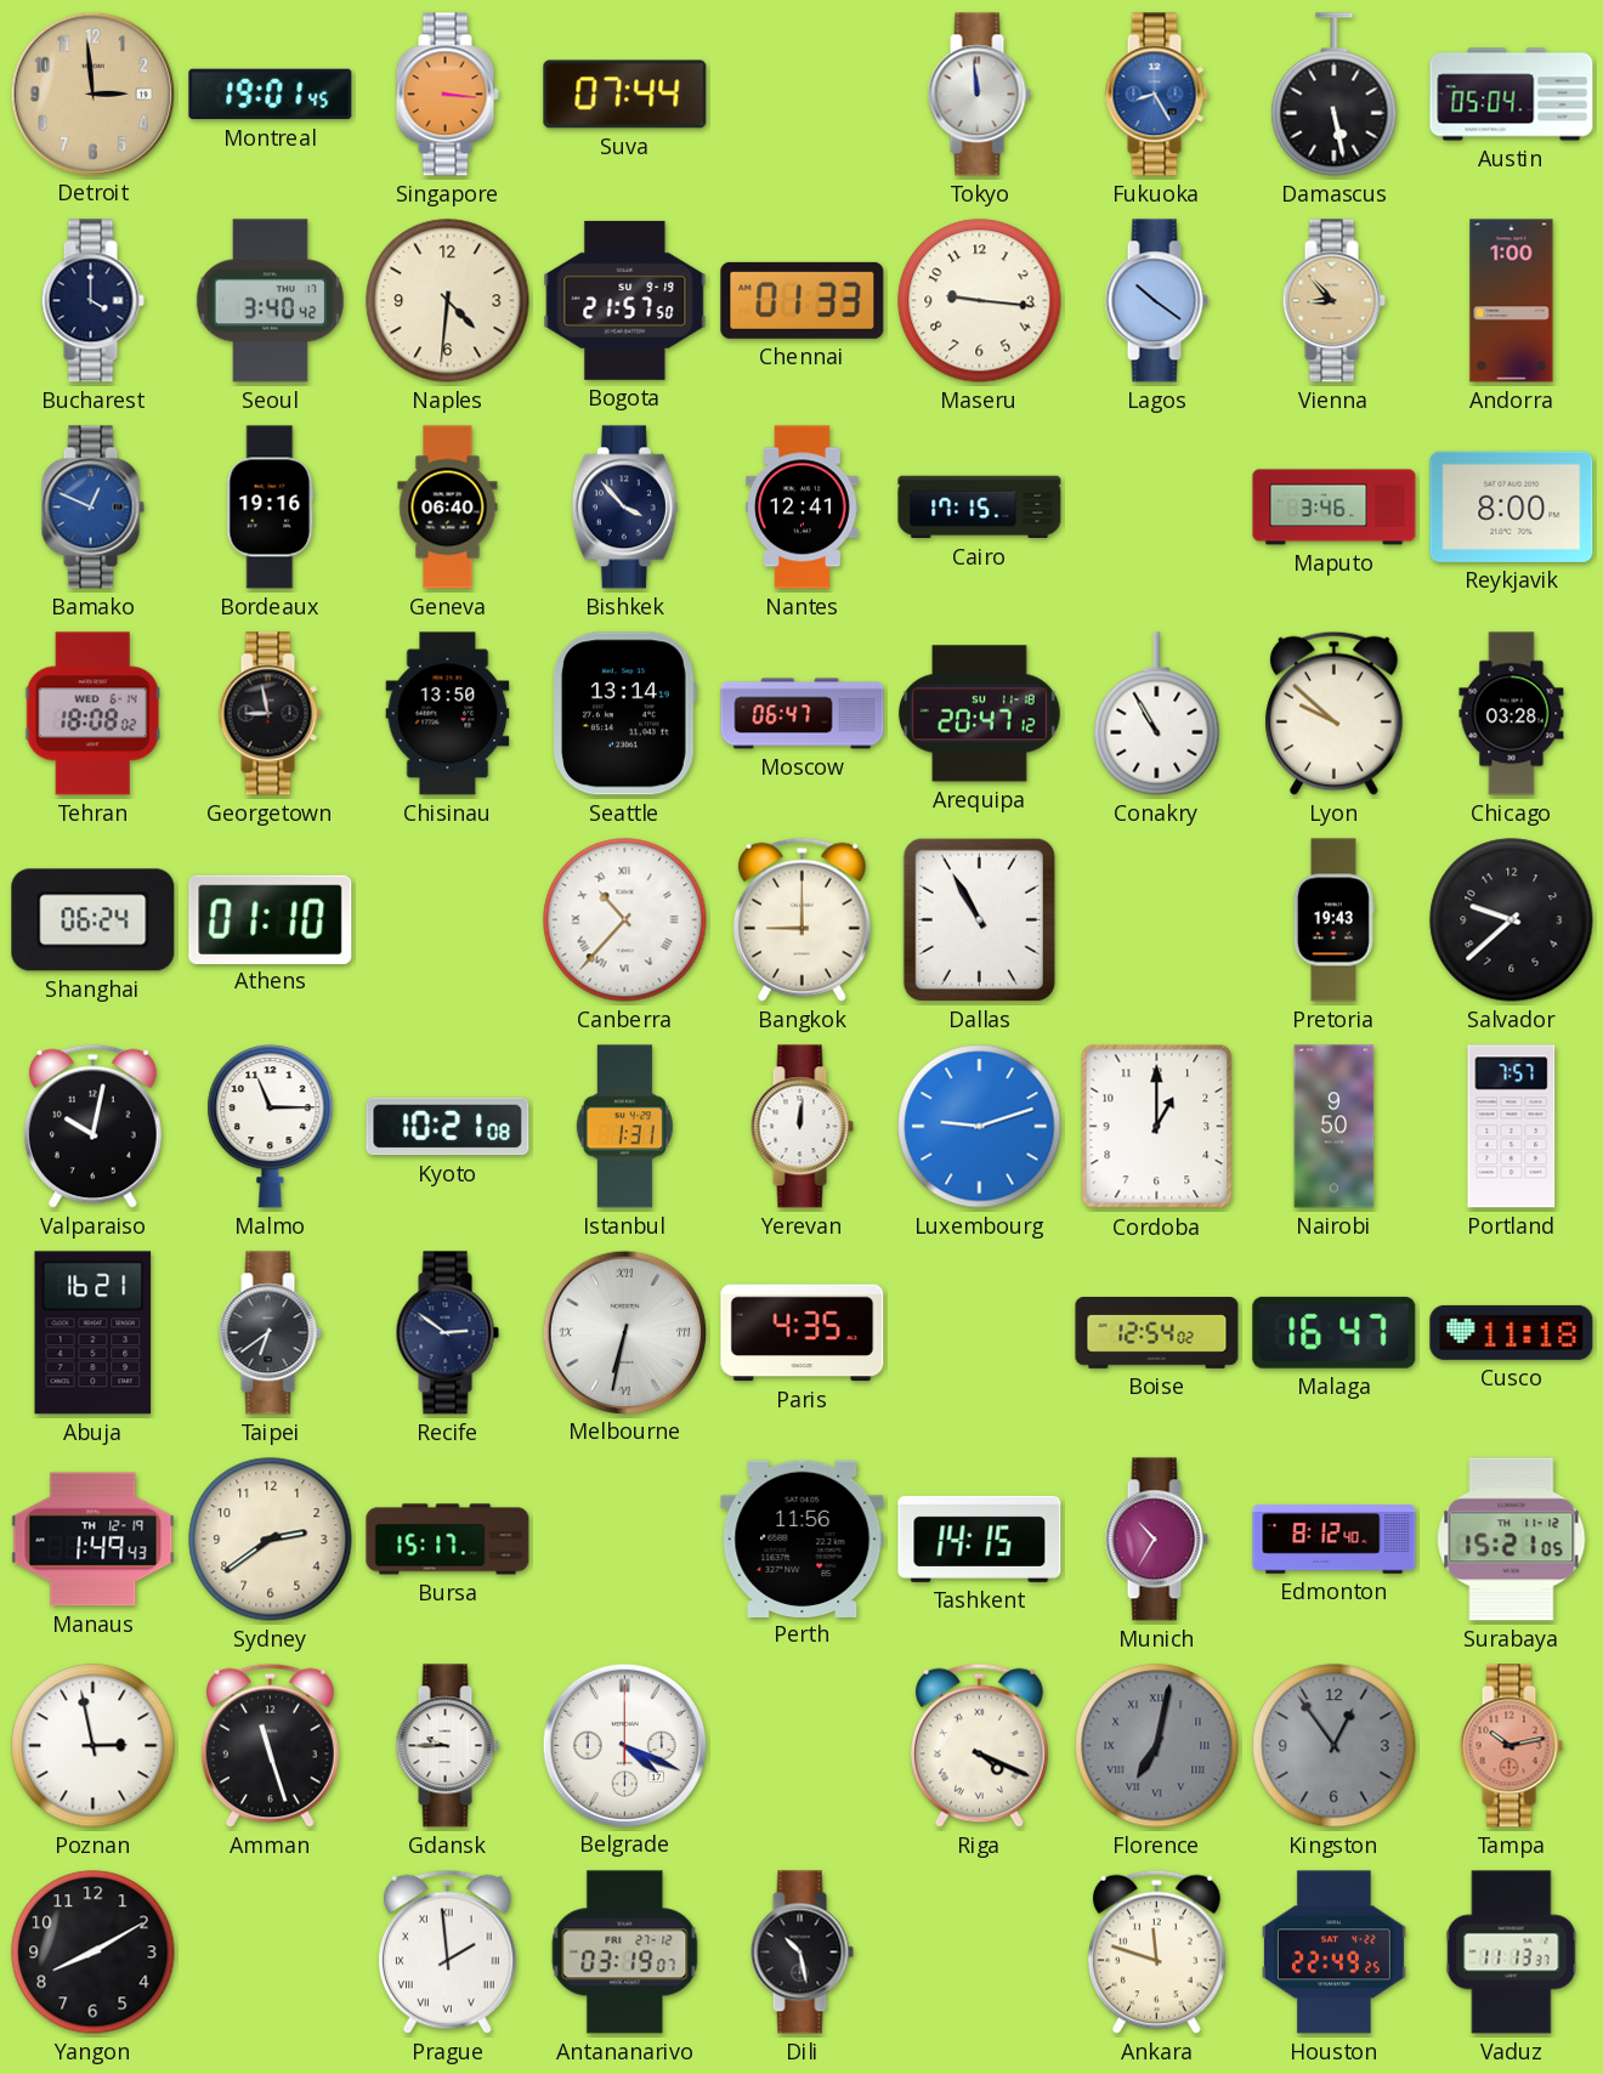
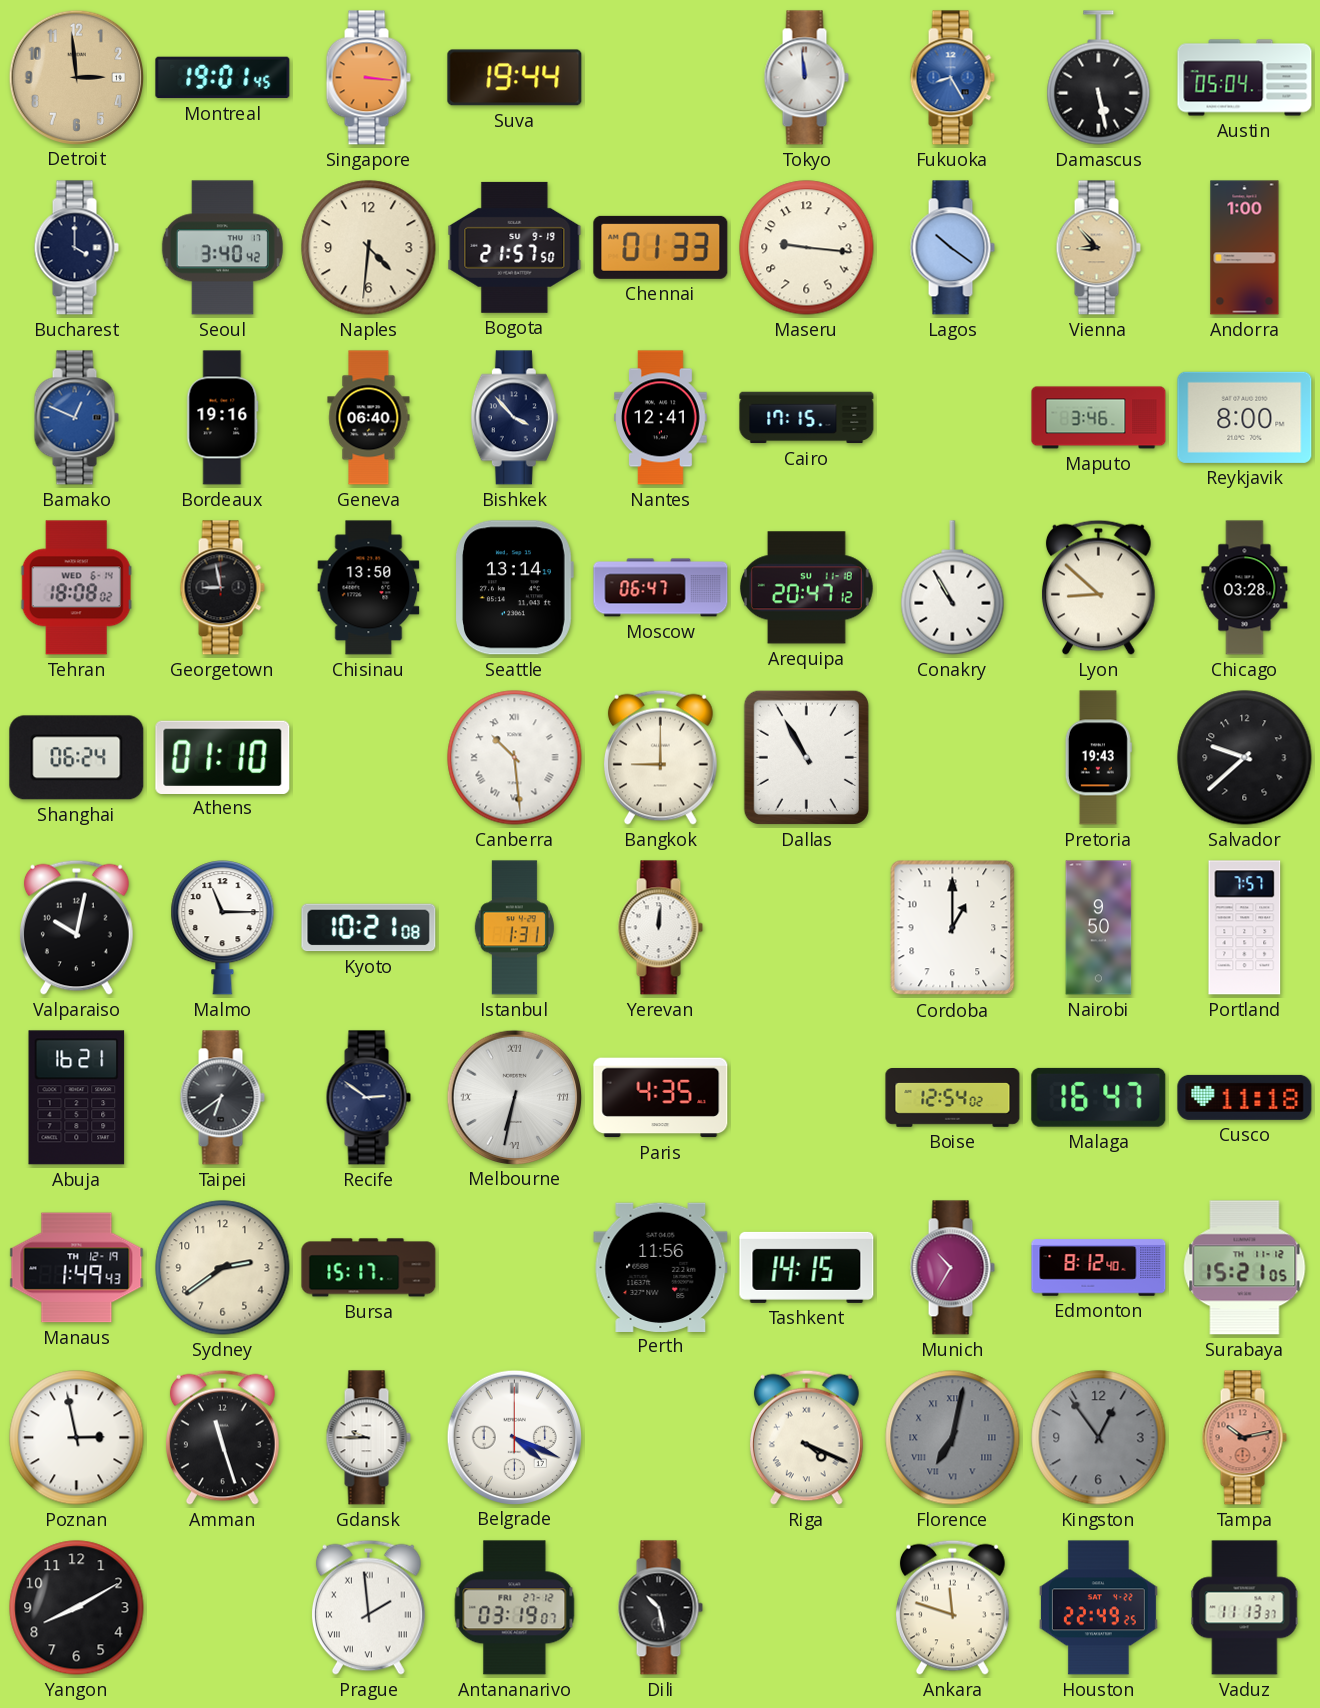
Suva: 07:44 -> 19:44
Lyon: 9:52 -> 8:52
Canberra: 10:37 -> 10:29
Luxembourg: 9:12 -> none
